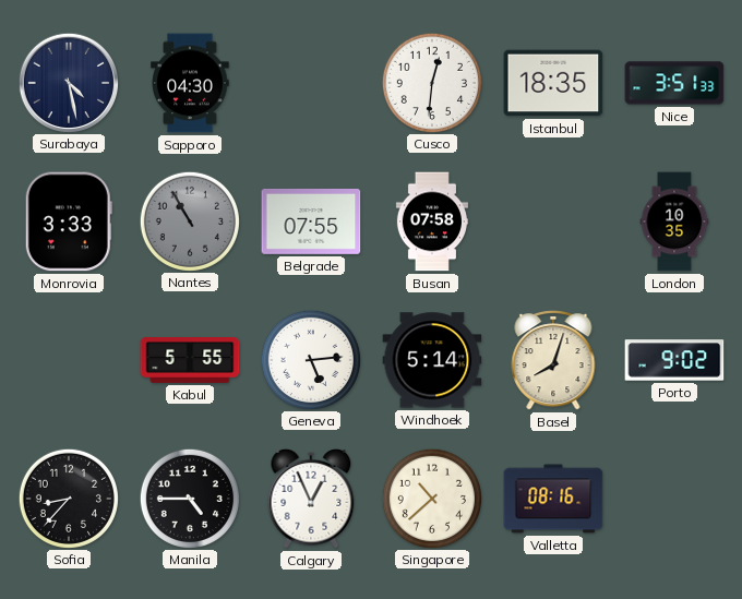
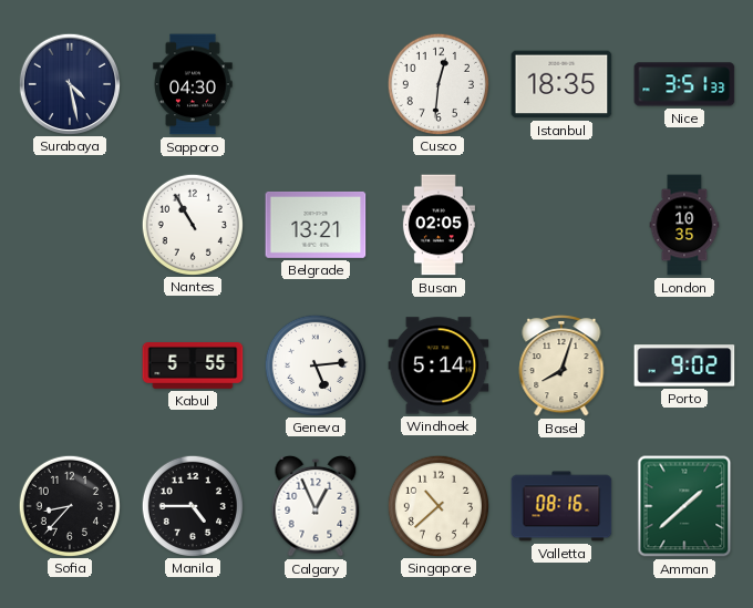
Monrovia: 3:33 -> none
Nantes dial: grey -> white
Belgrade: 07:55 -> 13:21
Busan: 07:58 -> 02:05
Amman: none -> 1:38
